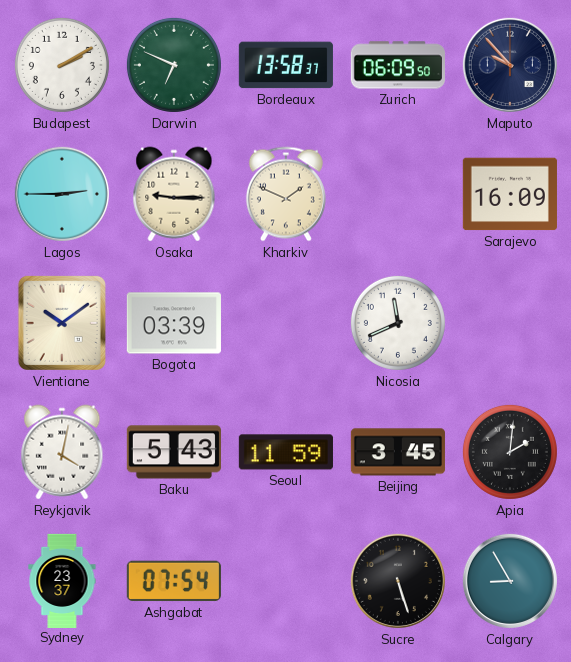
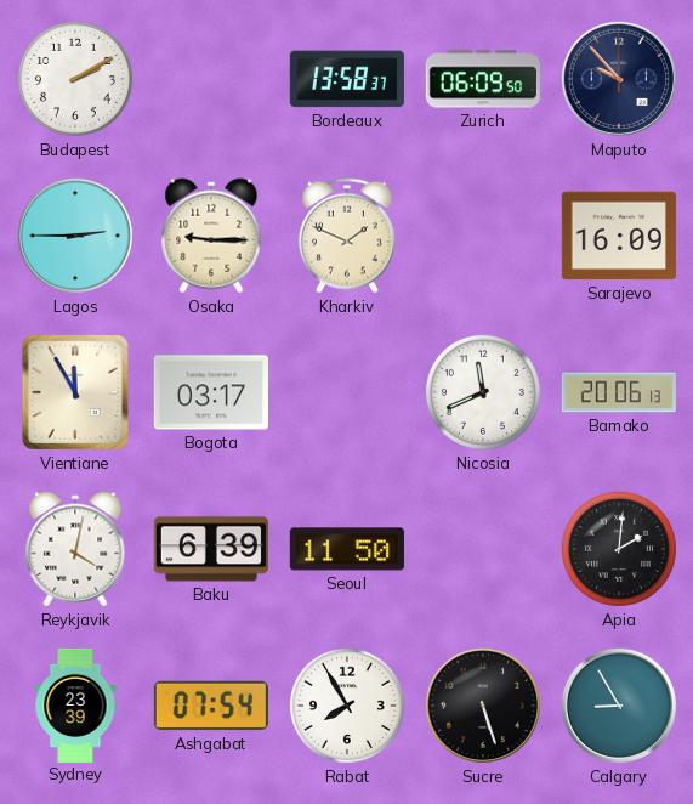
Darwin: 6:49 -> none
Vientiane: 10:09 -> 11:55
Bogota: 03:39 -> 03:17
Bamako: none -> 20:06
Baku: 5:43 -> 6:39
Seoul: 11:59 -> 11:50
Beijing: 3:45 -> none
Sydney: 23:37 -> 23:39
Rabat: none -> 7:55
